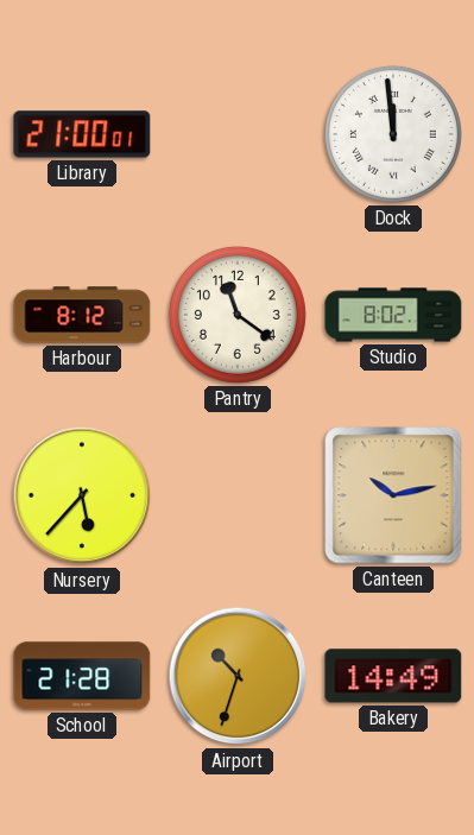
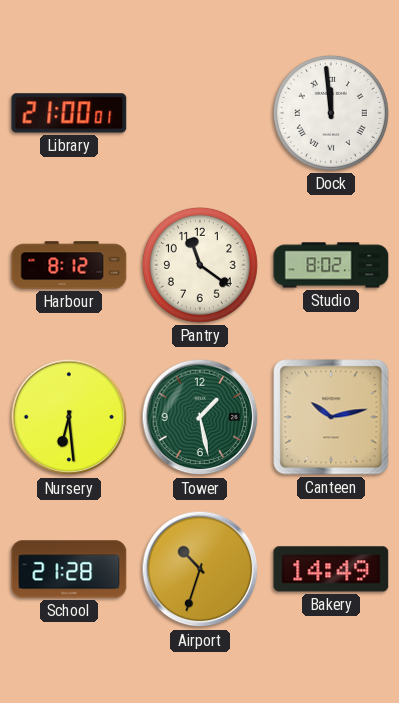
Nursery: 5:37 -> 6:29
Tower: none -> 1:28
